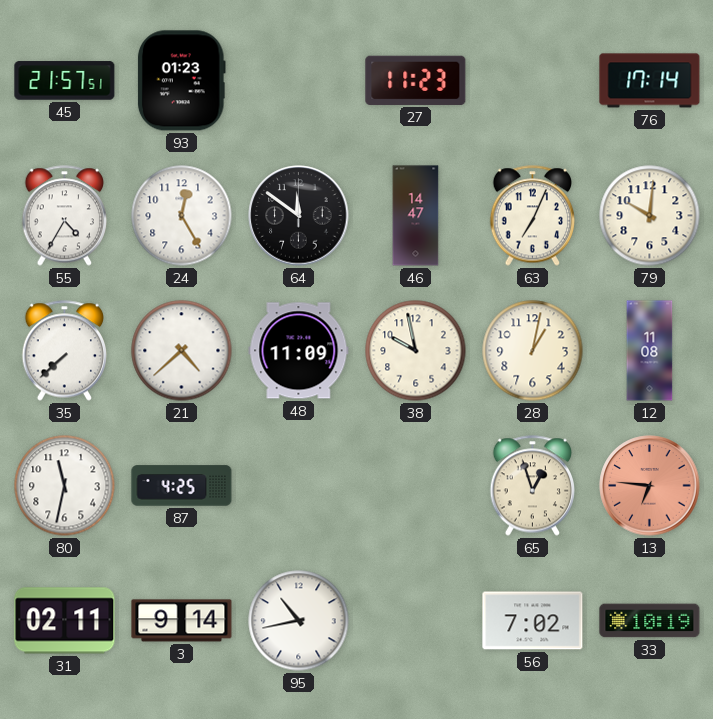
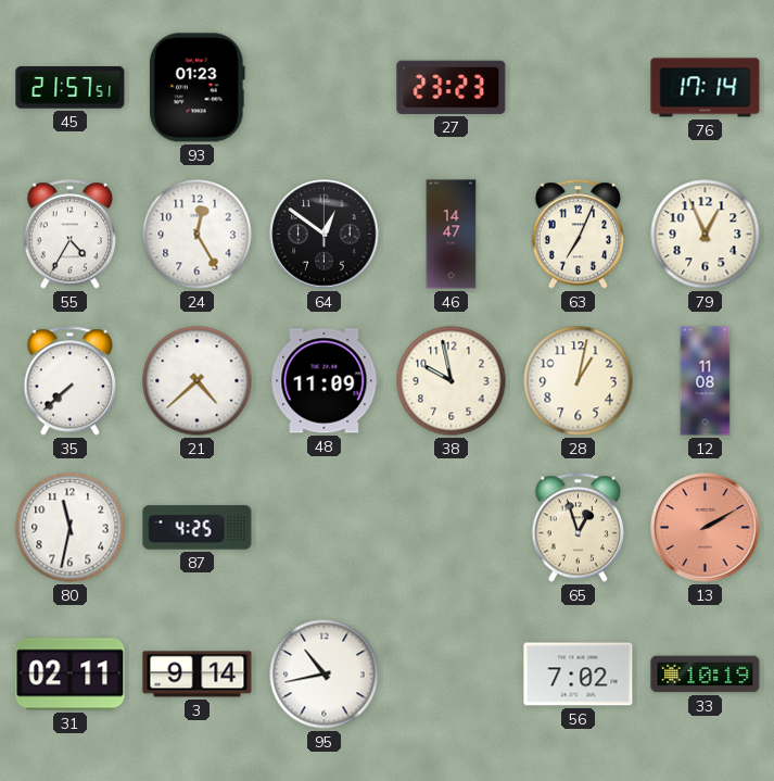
27: 11:23 -> 23:23
64: 11:51 -> 12:51
79: 10:01 -> 12:56
13: 6:46 -> 2:10
